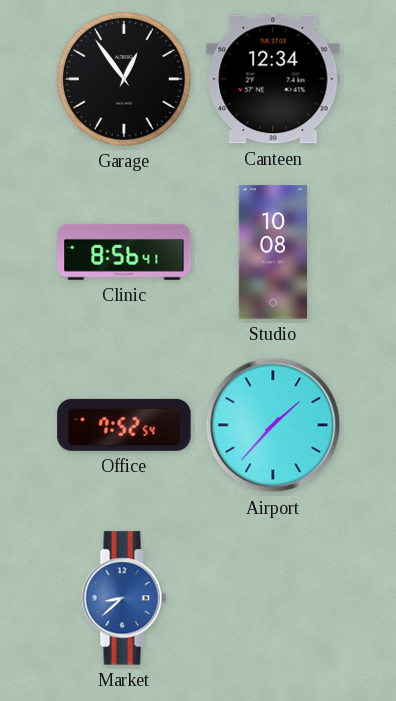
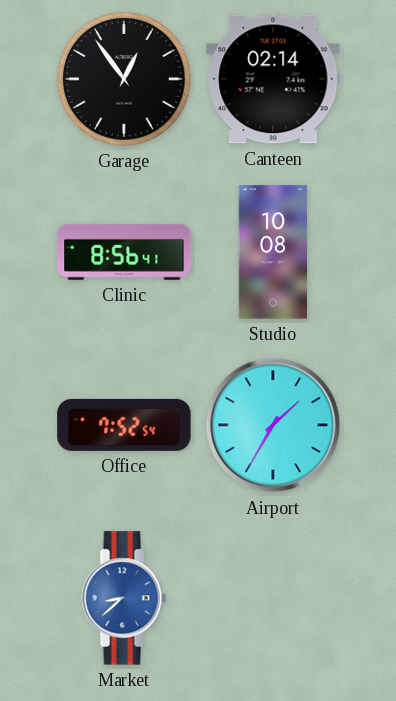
Canteen: 12:34 -> 02:14
Airport: 1:37 -> 1:35
